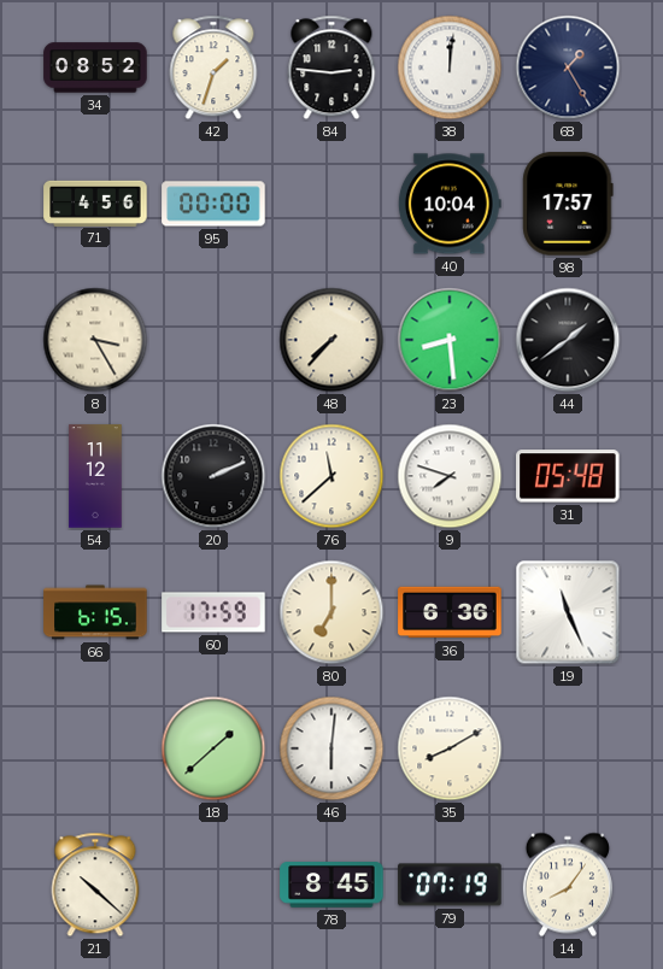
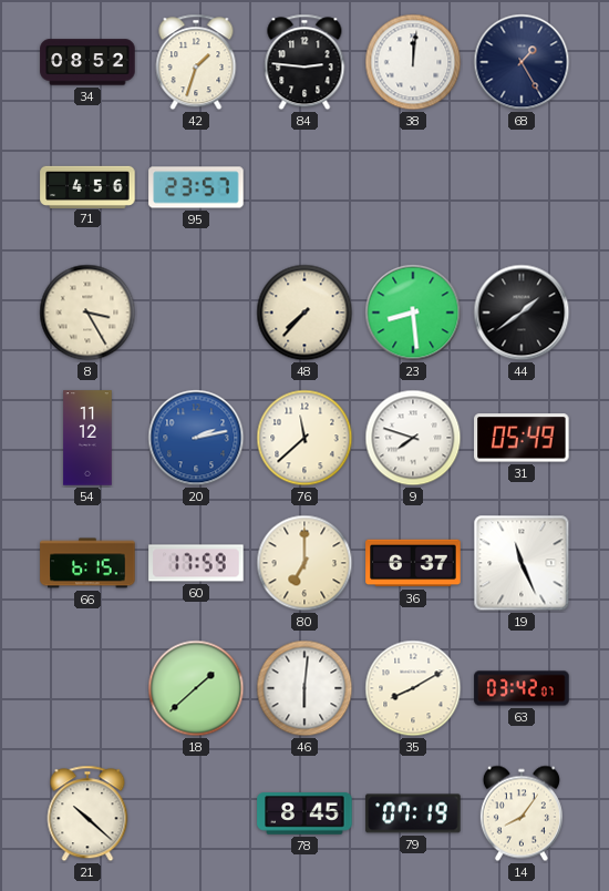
95: 00:00 -> 23:57
40: 10:04 -> none
98: 17:57 -> none
20: 2:11 -> 2:13
20 dial: black -> blue
31: 05:48 -> 05:49
36: 6:36 -> 6:37
63: none -> 03:42
